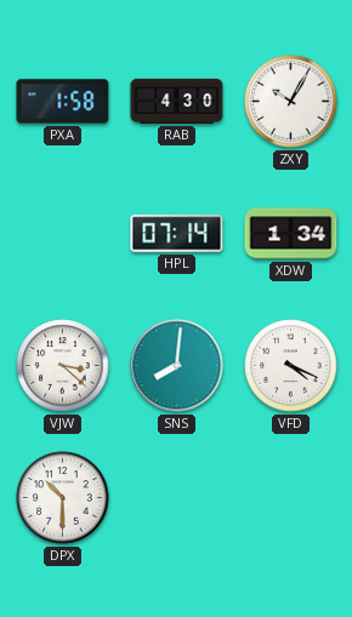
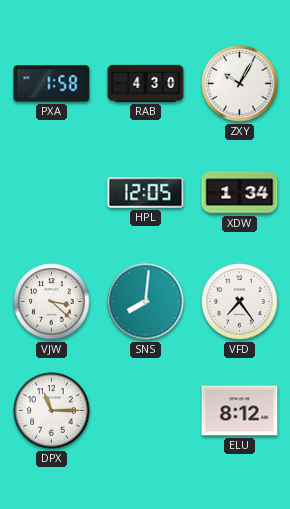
HPL: 07:14 -> 12:05
VFD: 4:19 -> 7:24
DPX: 10:30 -> 11:15
ELU: none -> 8:12
